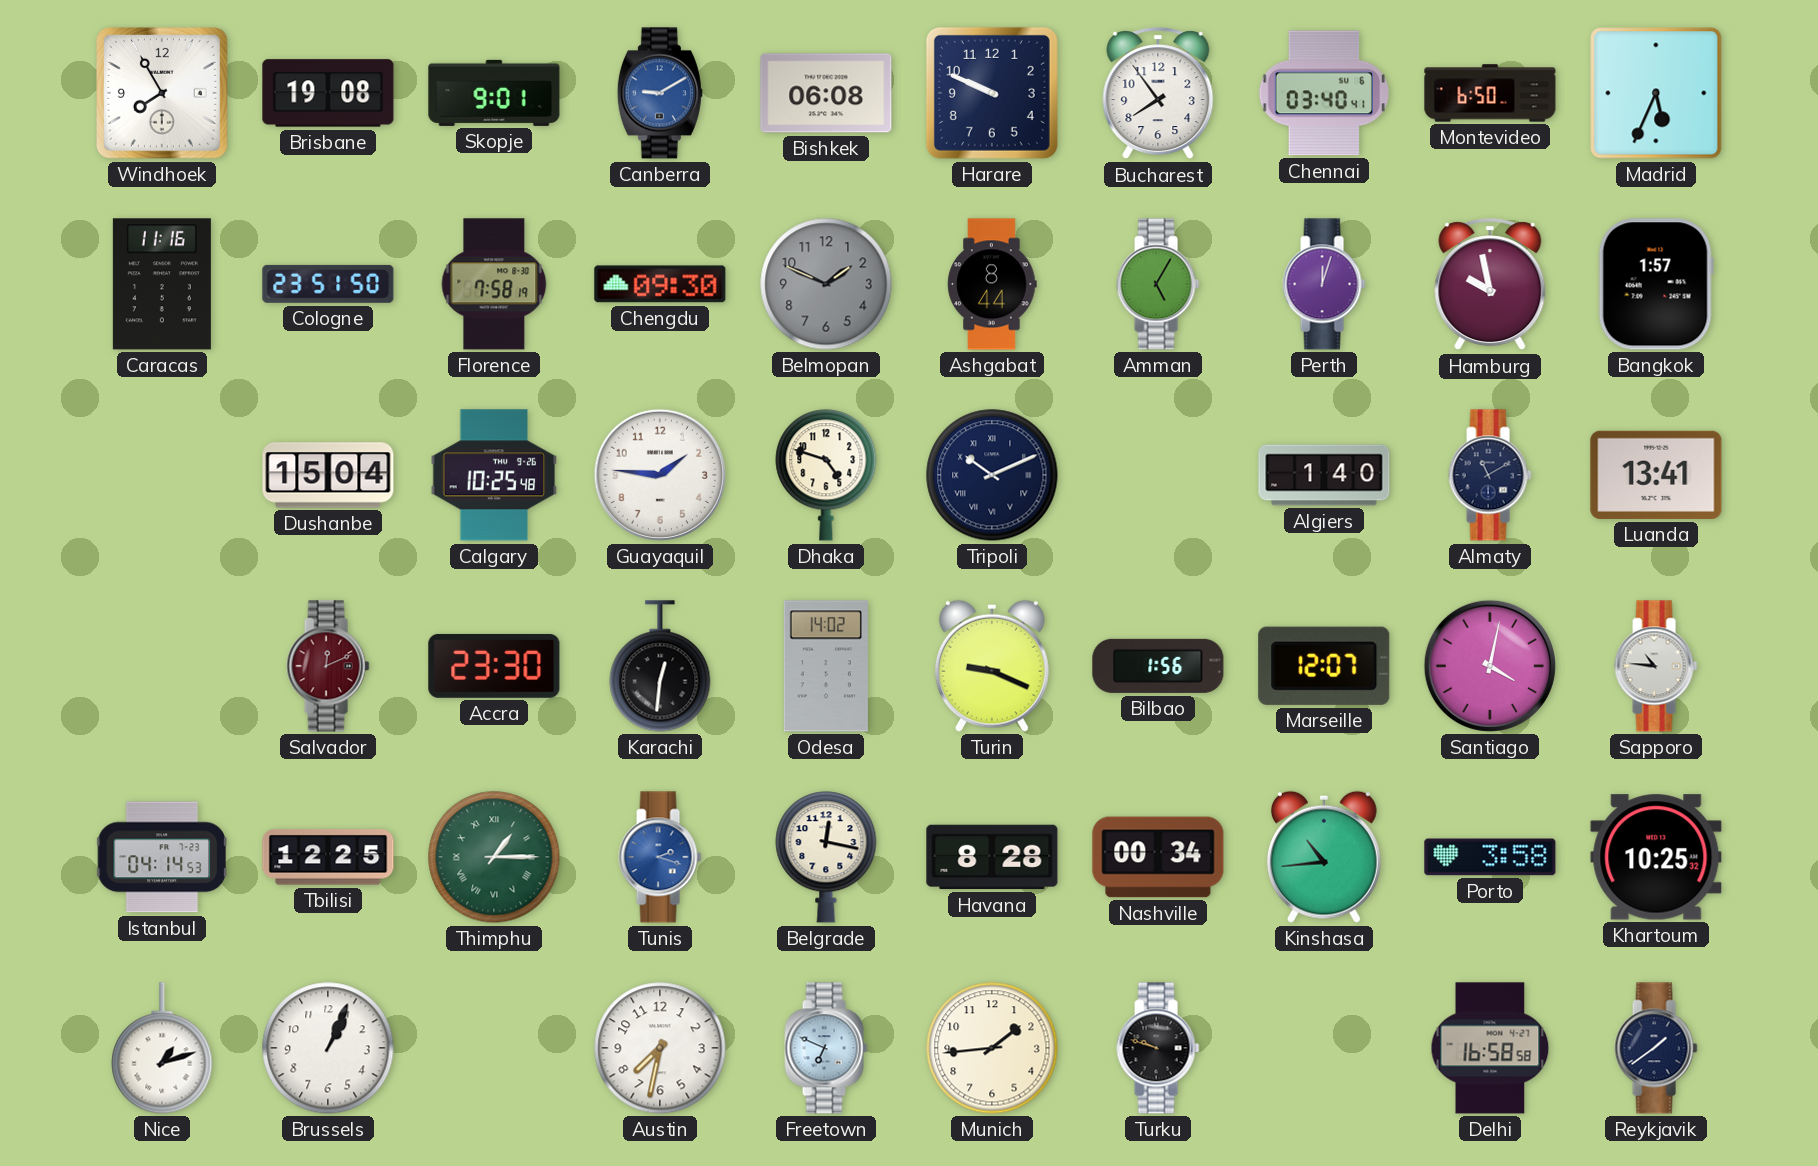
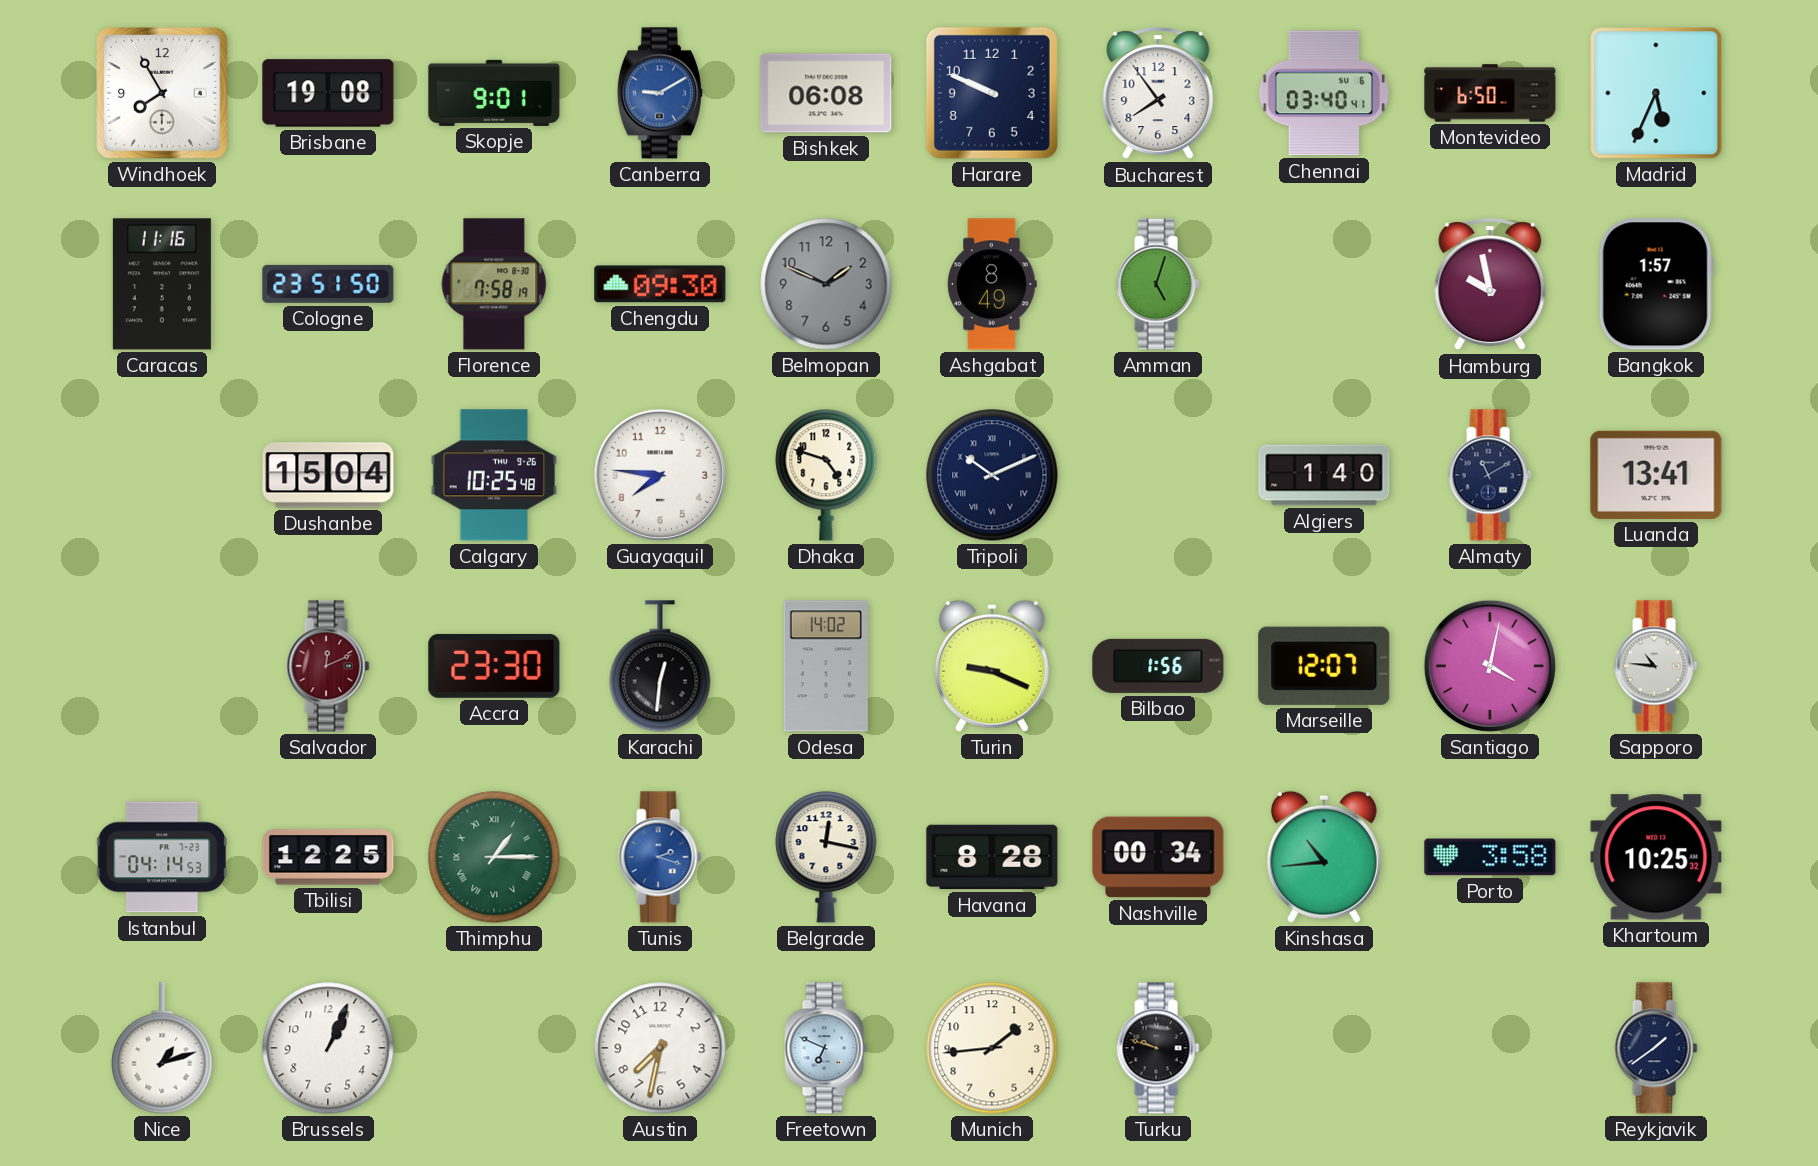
Ashgabat: 8:44 -> 8:49
Amman: 5:05 -> 5:03
Perth: 12:03 -> none
Guayaquil: 1:46 -> 7:46
Delhi: 16:58 -> none
